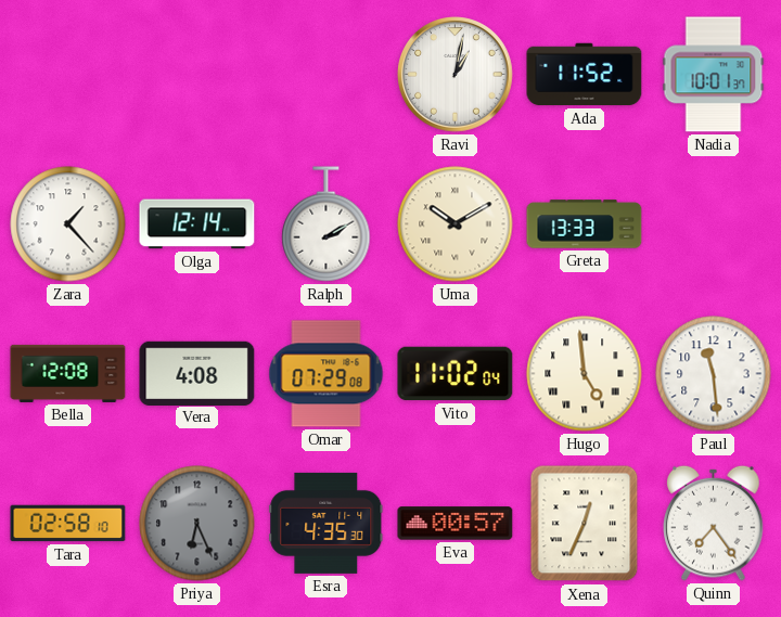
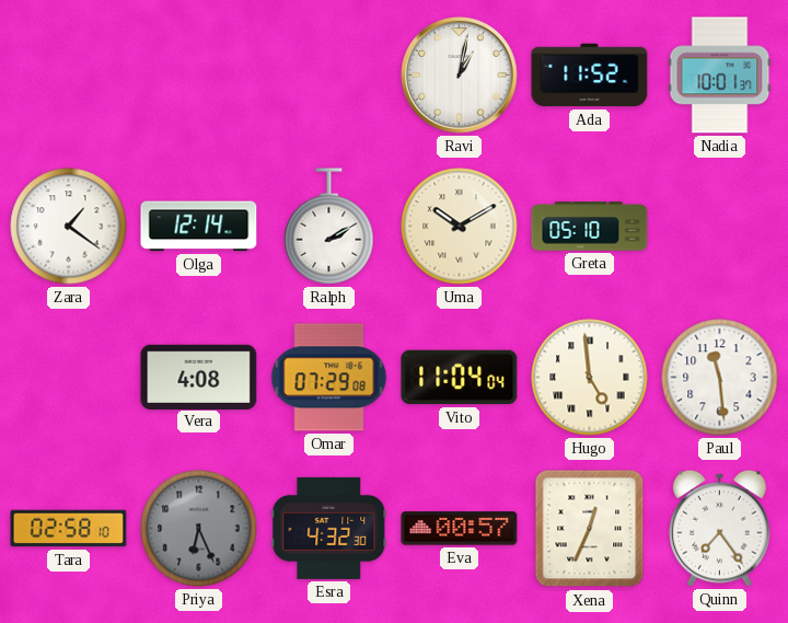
Zara: 1:23 -> 1:21
Greta: 13:33 -> 05:10
Bella: 12:08 -> none
Vito: 11:02 -> 11:04
Esra: 4:35 -> 4:32
